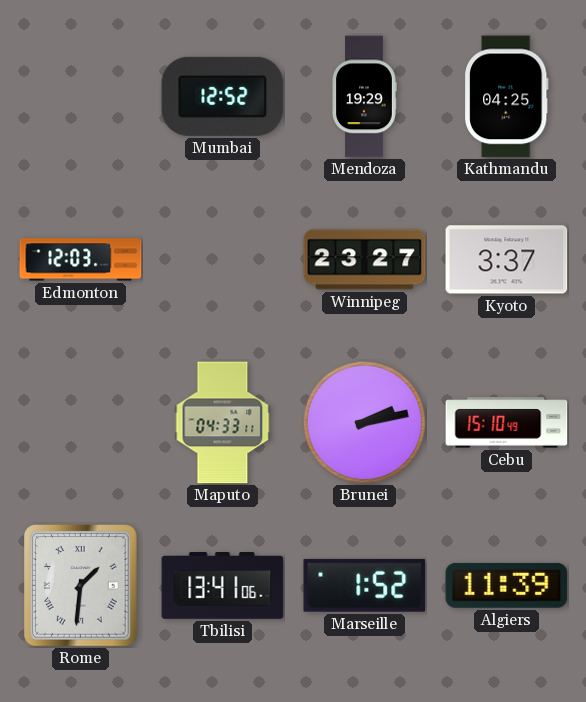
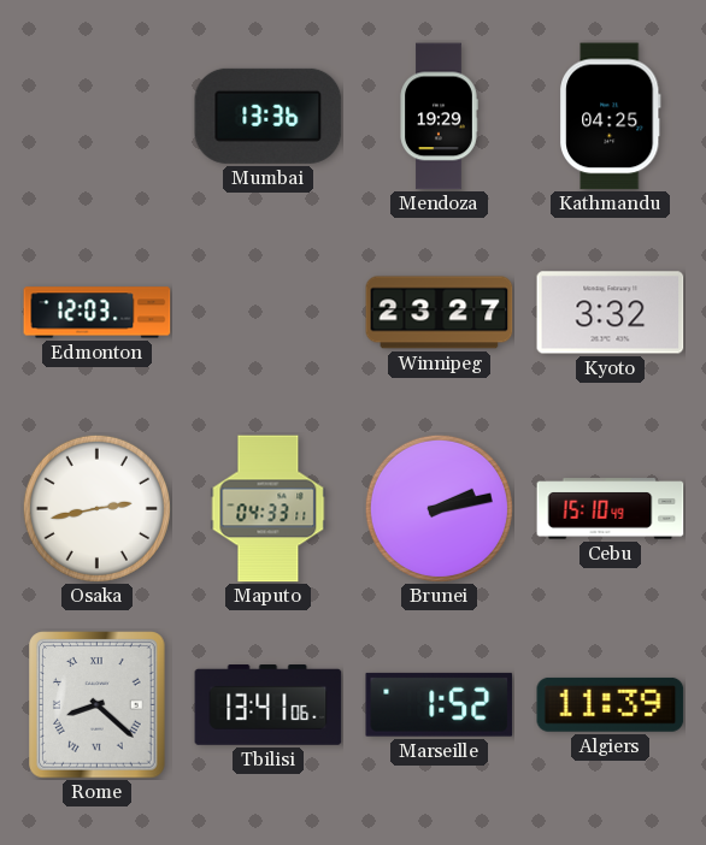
Mumbai: 12:52 -> 13:36
Kyoto: 3:37 -> 3:32
Osaka: none -> 2:43
Rome: 1:31 -> 8:22
